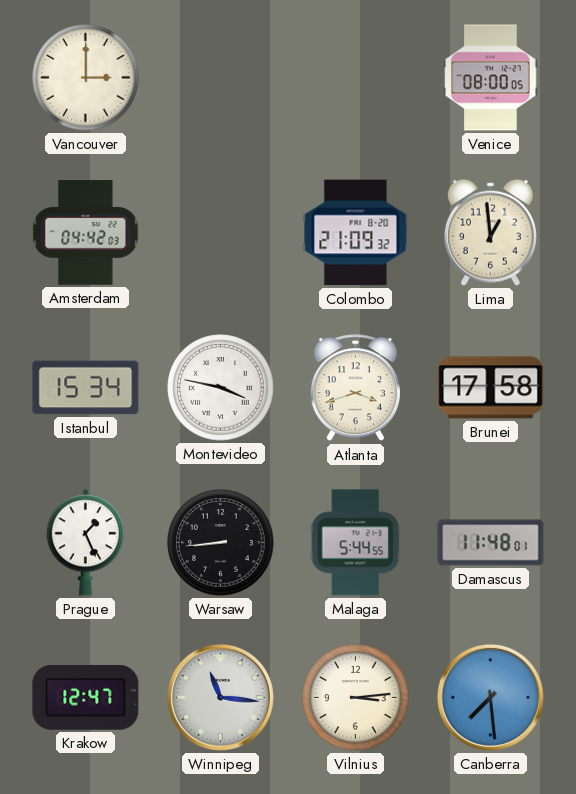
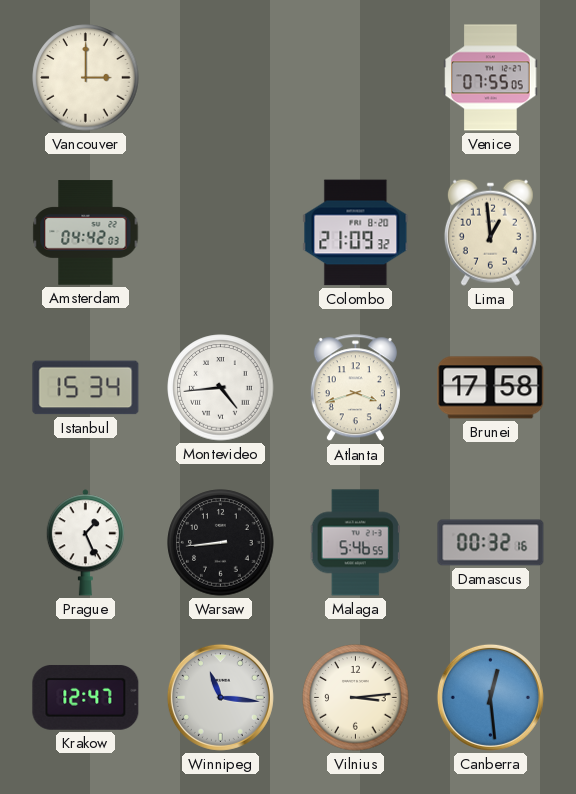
Venice: 08:00 -> 07:55
Montevideo: 3:47 -> 4:44
Malaga: 5:44 -> 5:46
Damascus: 11:48 -> 00:32
Canberra: 7:29 -> 12:29
